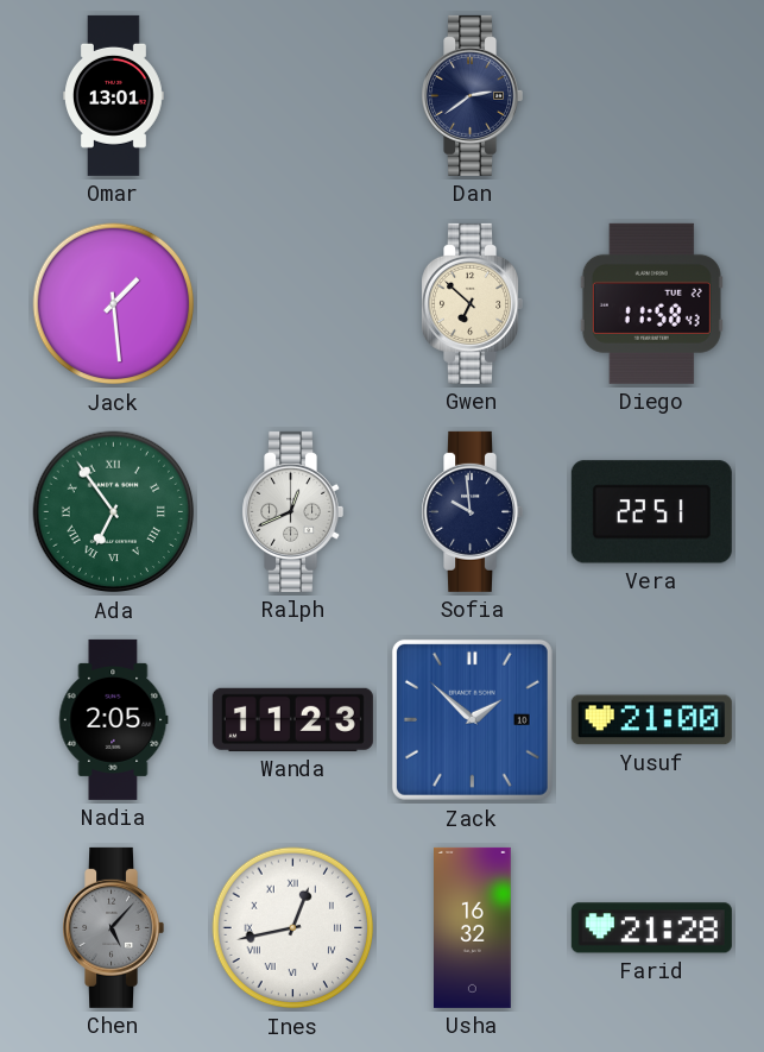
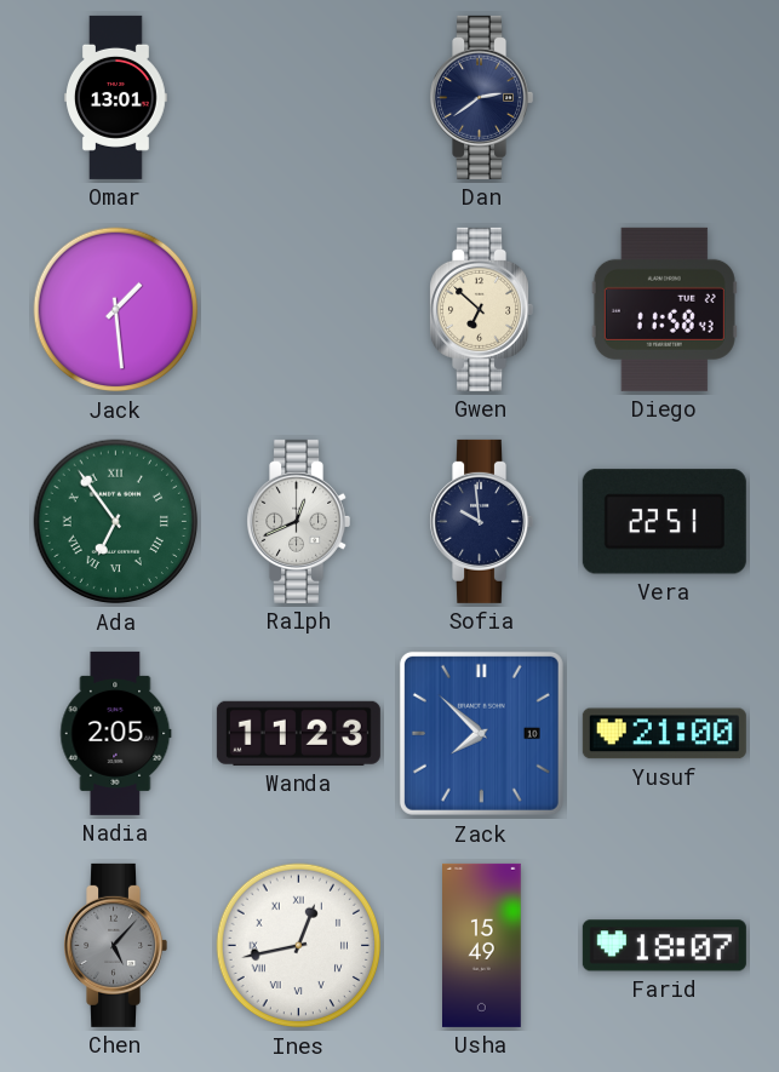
Zack: 1:52 -> 7:52
Usha: 16:32 -> 15:49
Farid: 21:28 -> 18:07
